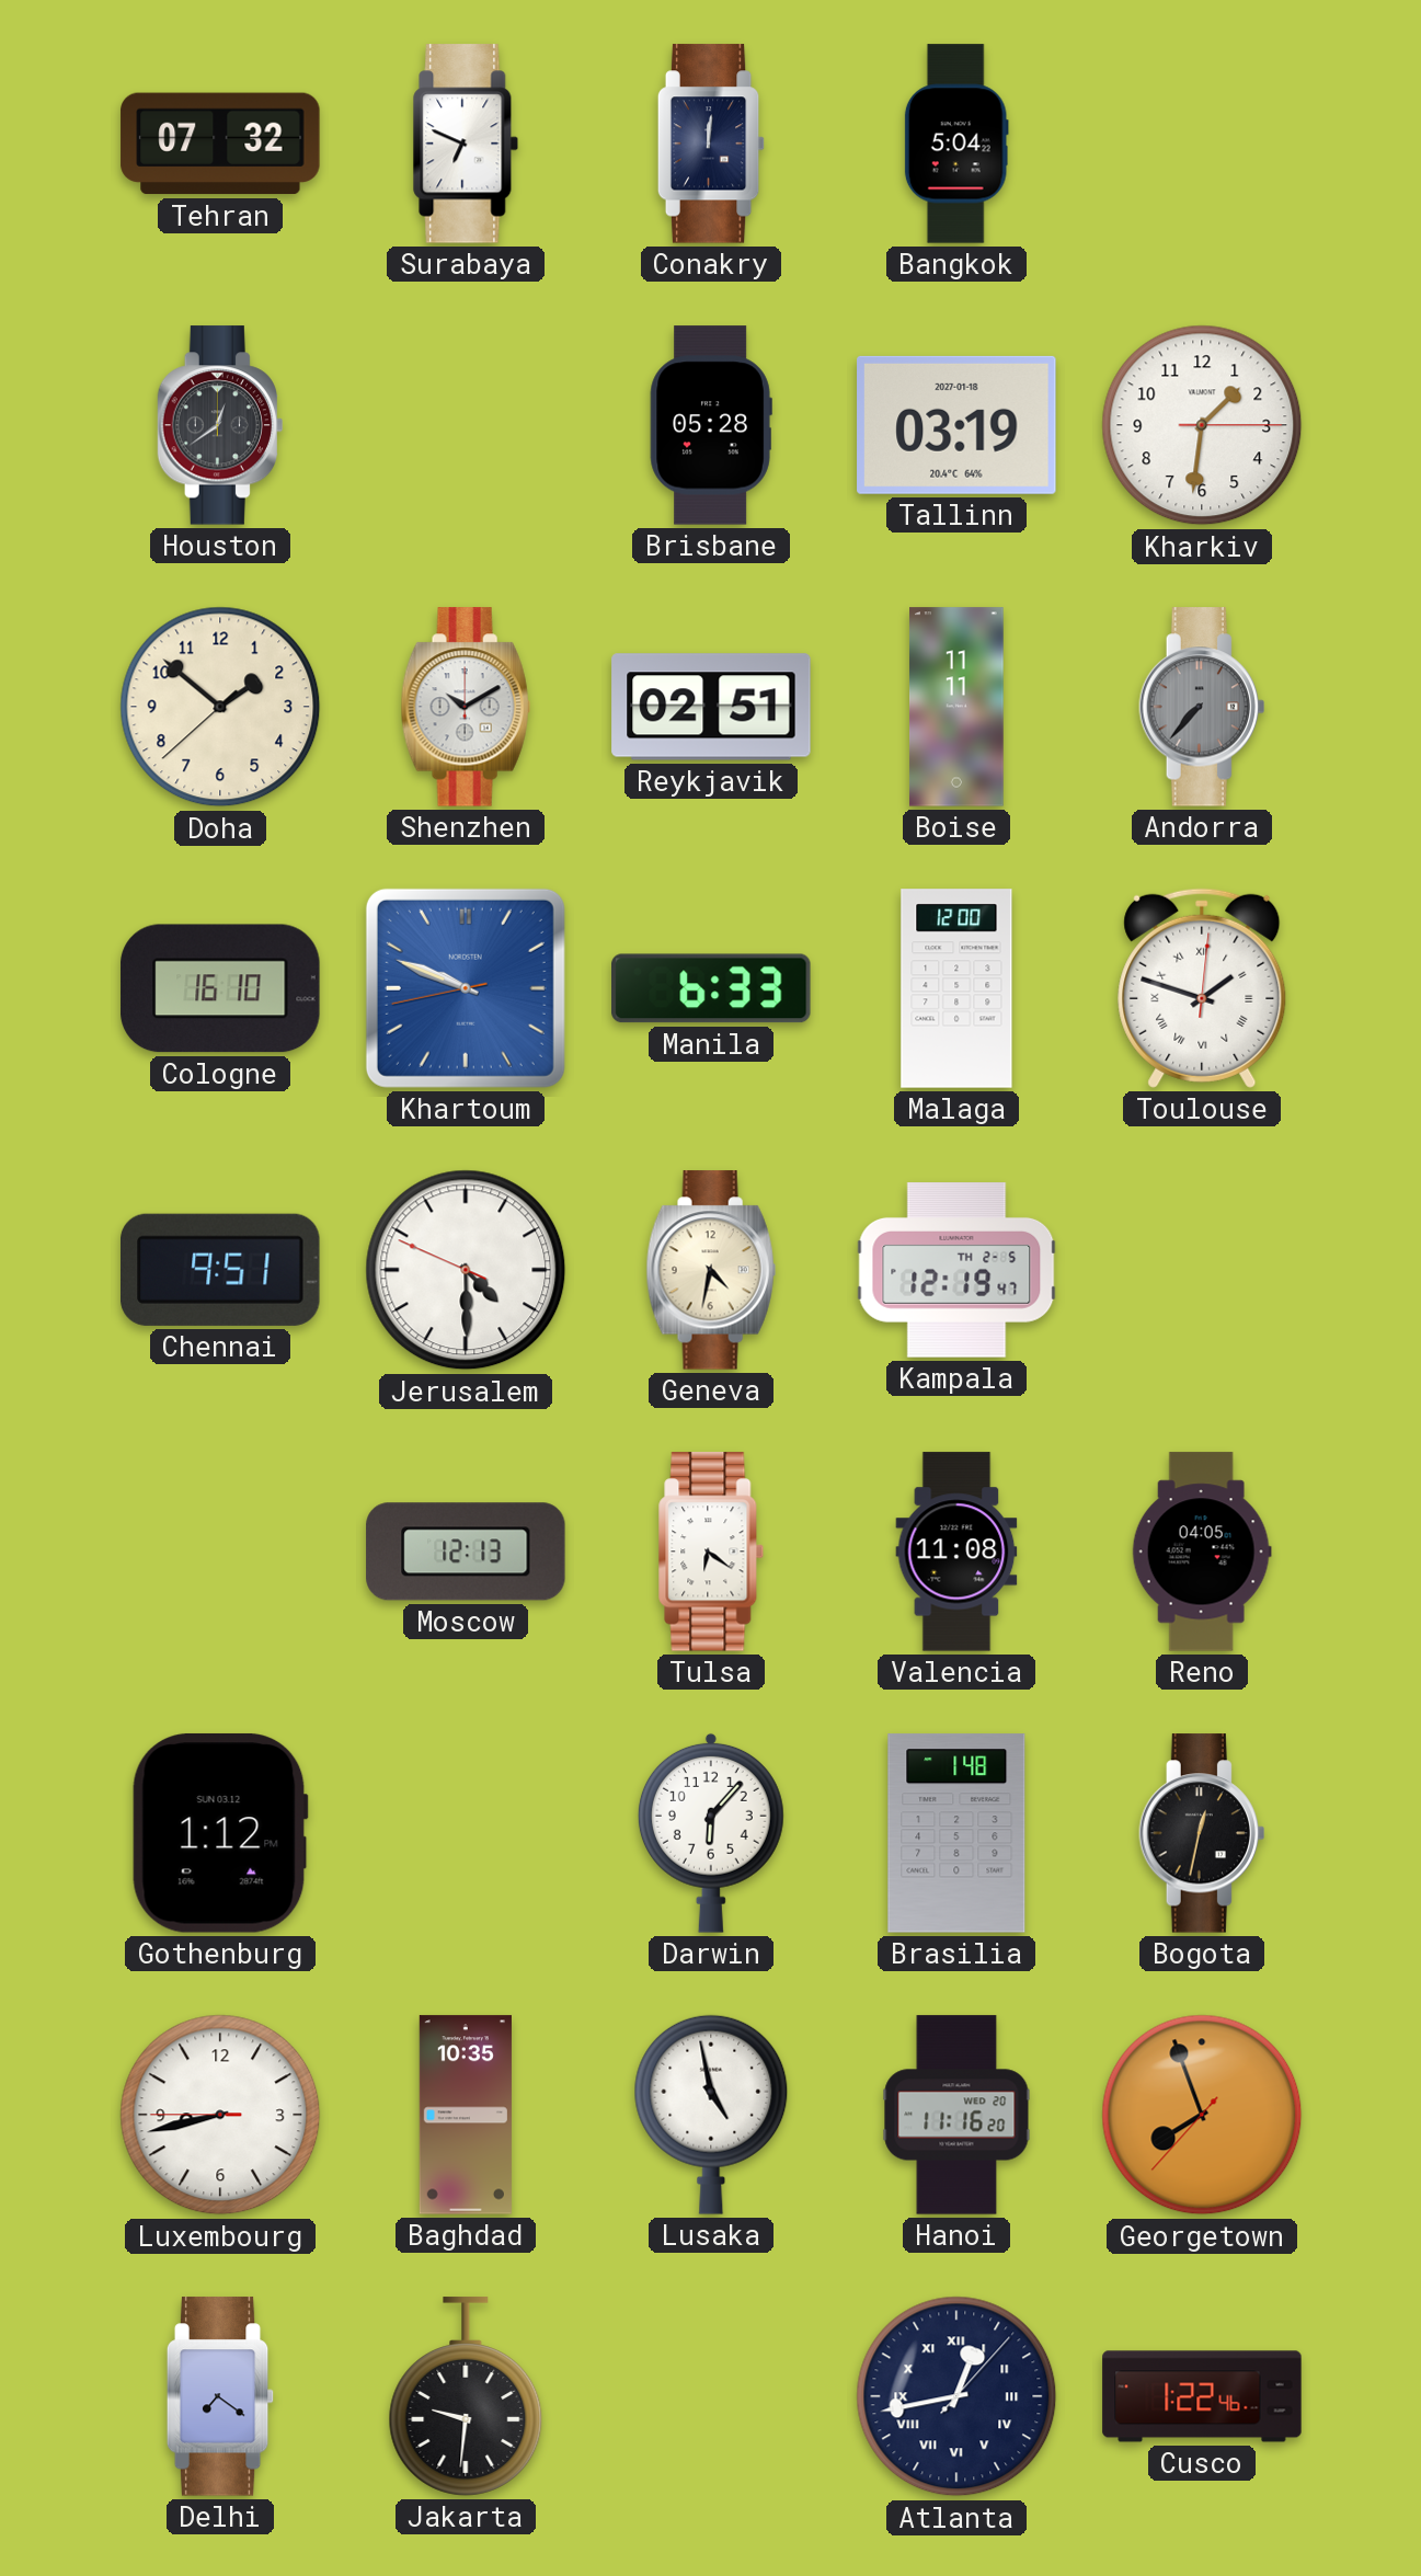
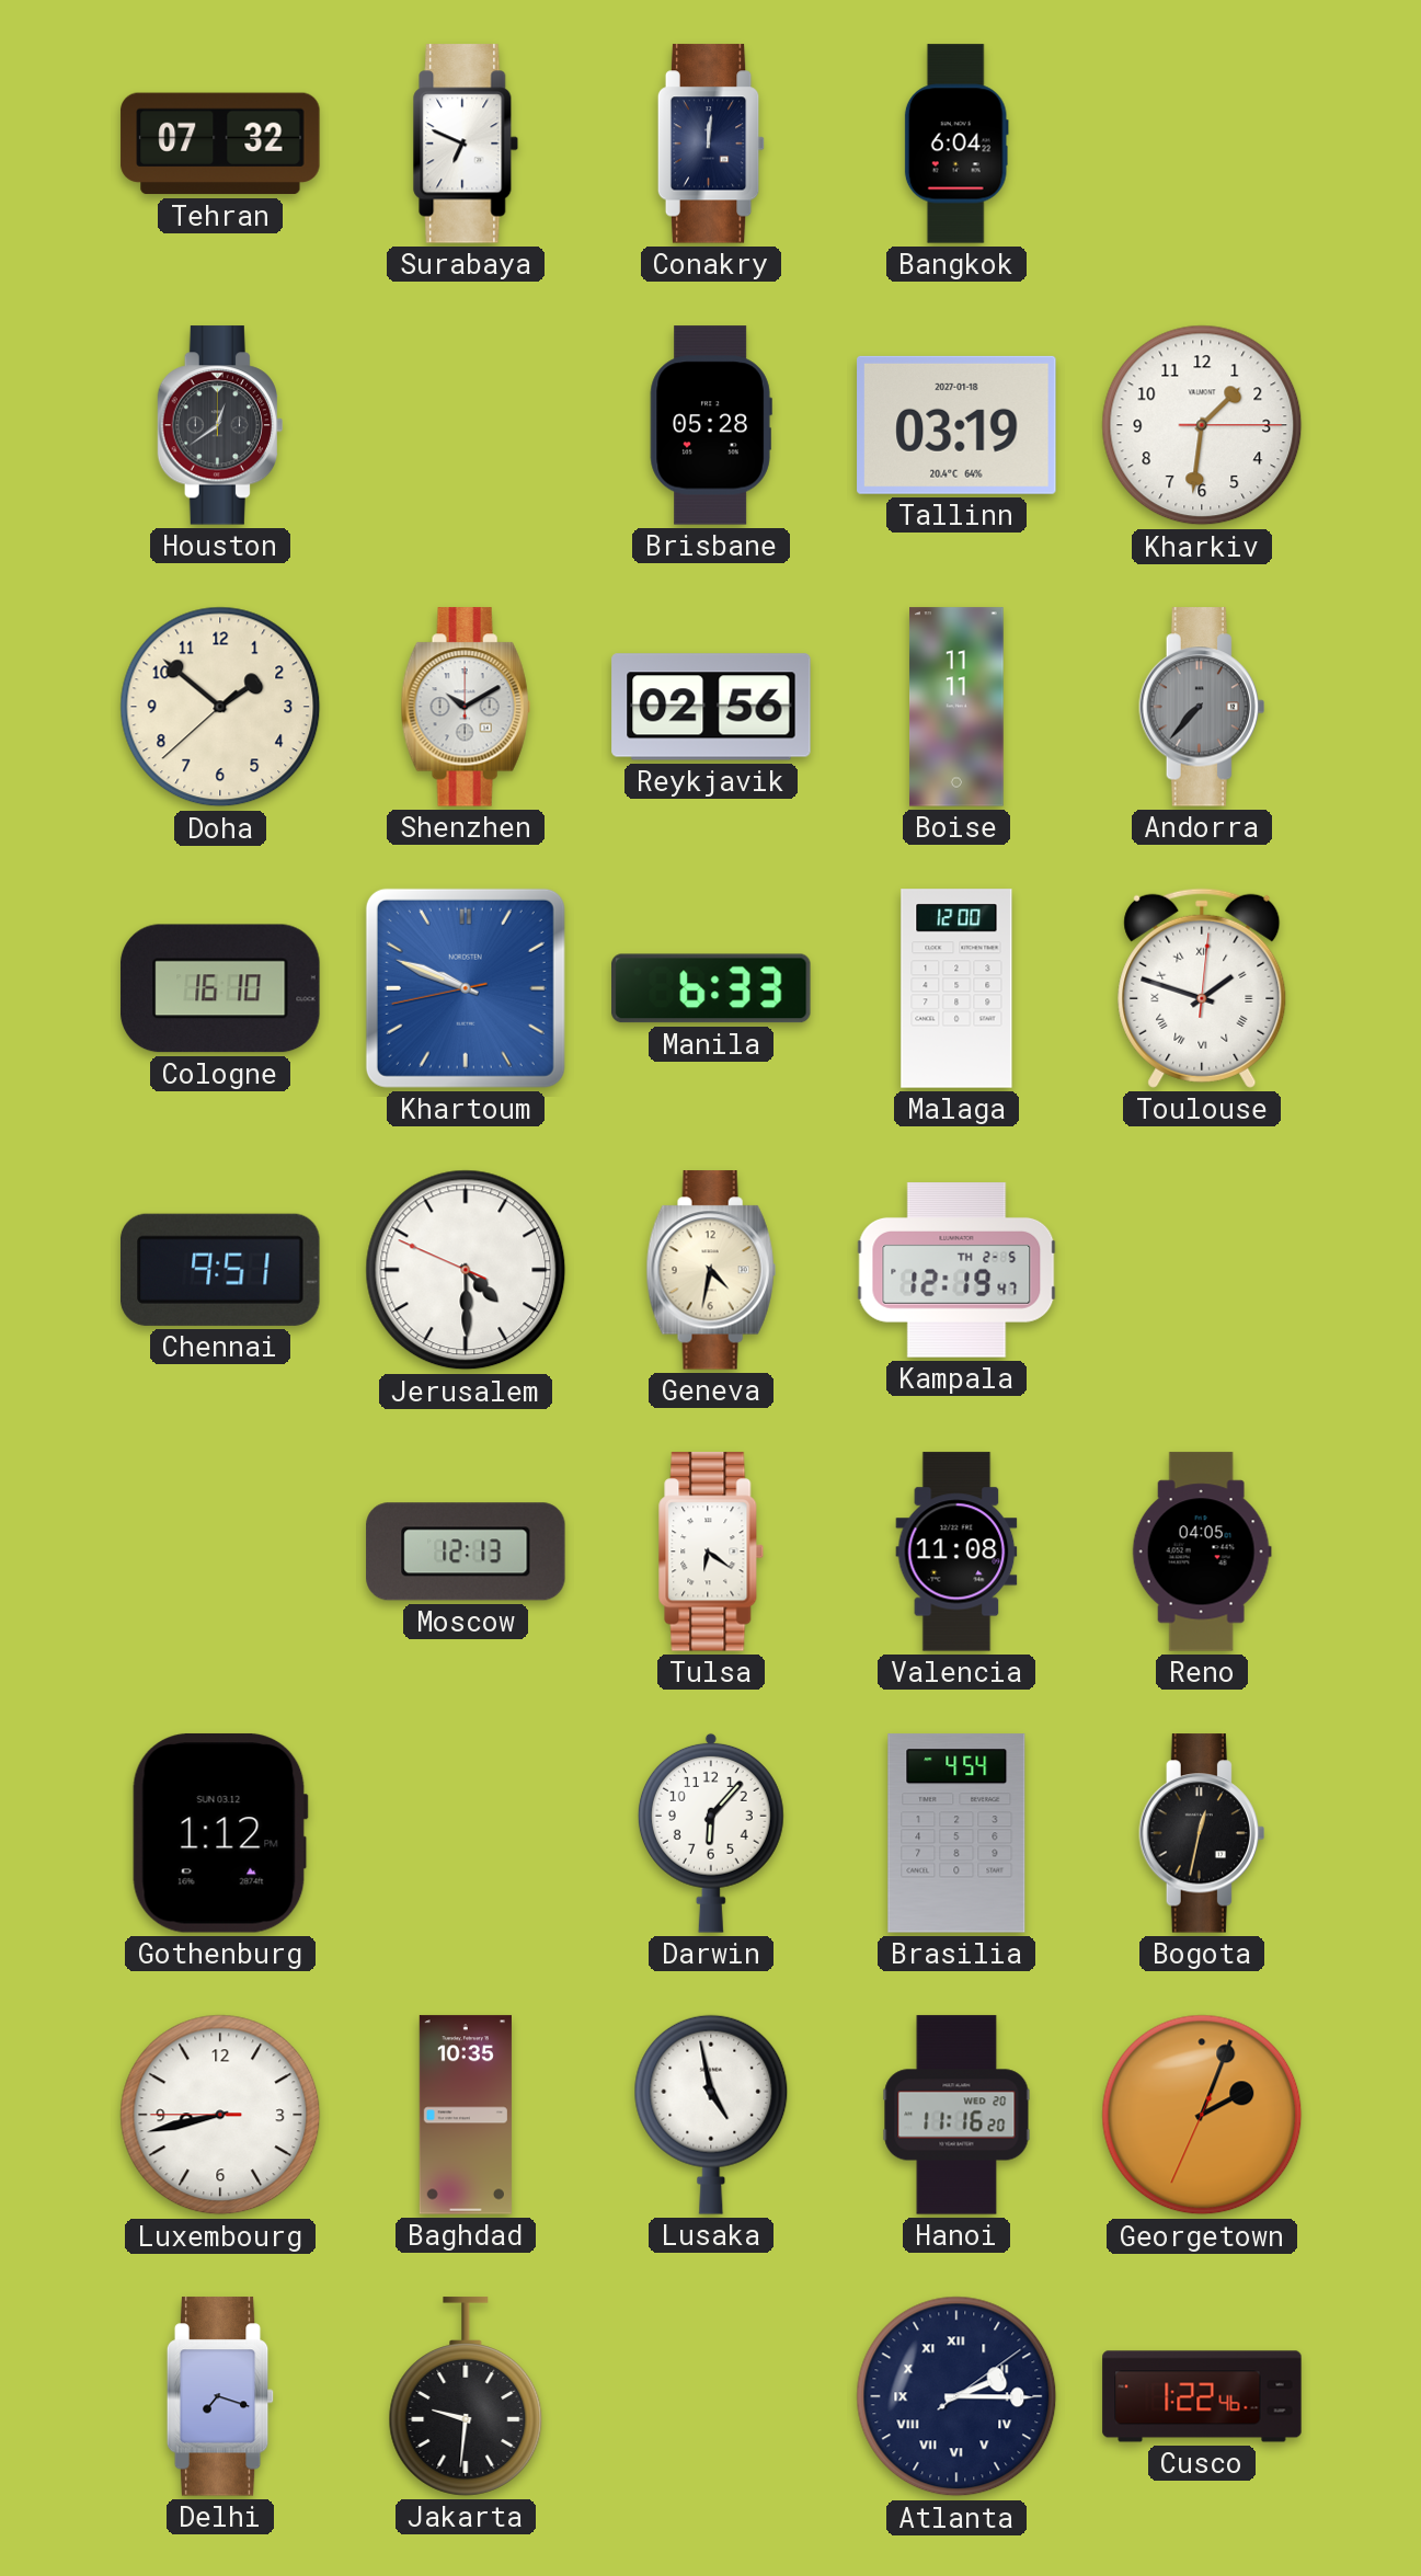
Bangkok: 5:04 -> 6:04
Reykjavik: 02:51 -> 02:56
Brasilia: 1:48 -> 4:54
Georgetown: 7:56 -> 2:03
Delhi: 7:21 -> 7:18
Atlanta: 12:43 -> 2:15
